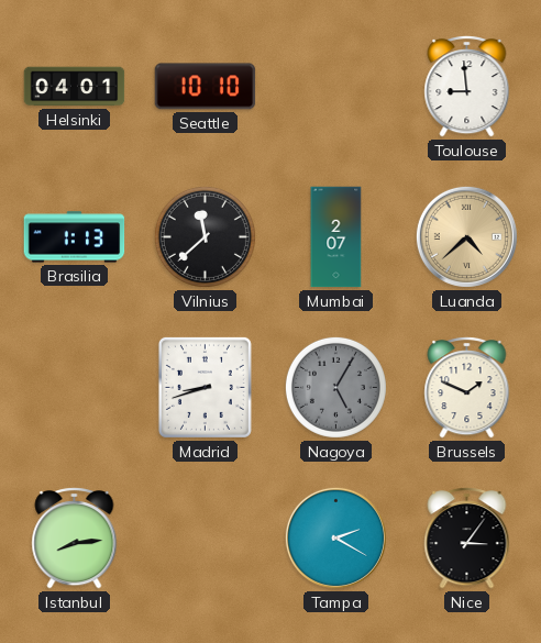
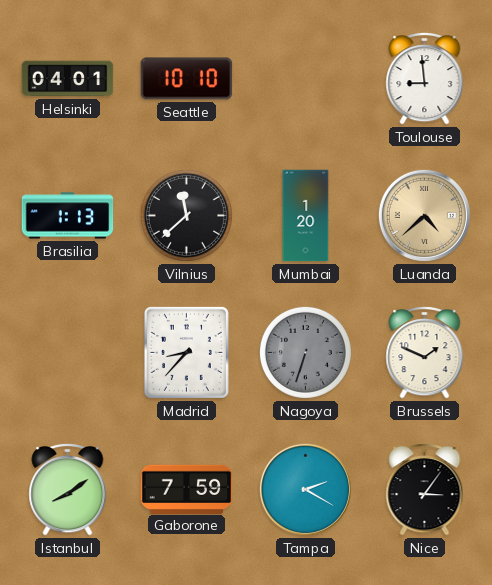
Mumbai: 2:07 -> 1:20
Madrid: 8:42 -> 8:37
Nagoya: 5:05 -> 6:33
Istanbul: 8:14 -> 8:09
Gaborone: none -> 7:59
